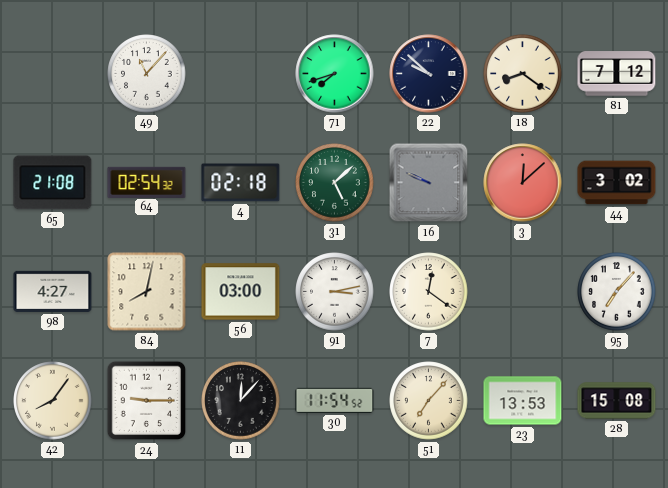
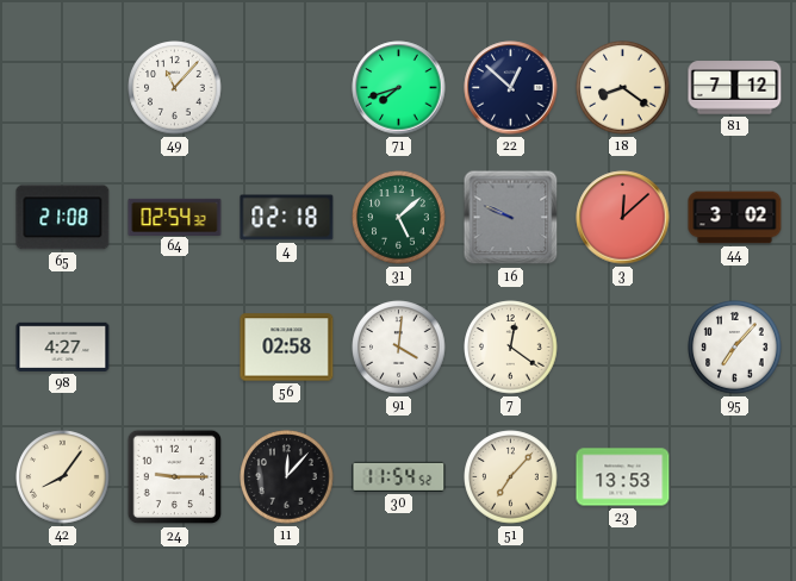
22: 9:52 -> 12:52
84: 8:02 -> none
56: 03:00 -> 02:58
91: 3:13 -> 4:01
28: 15:08 -> none
